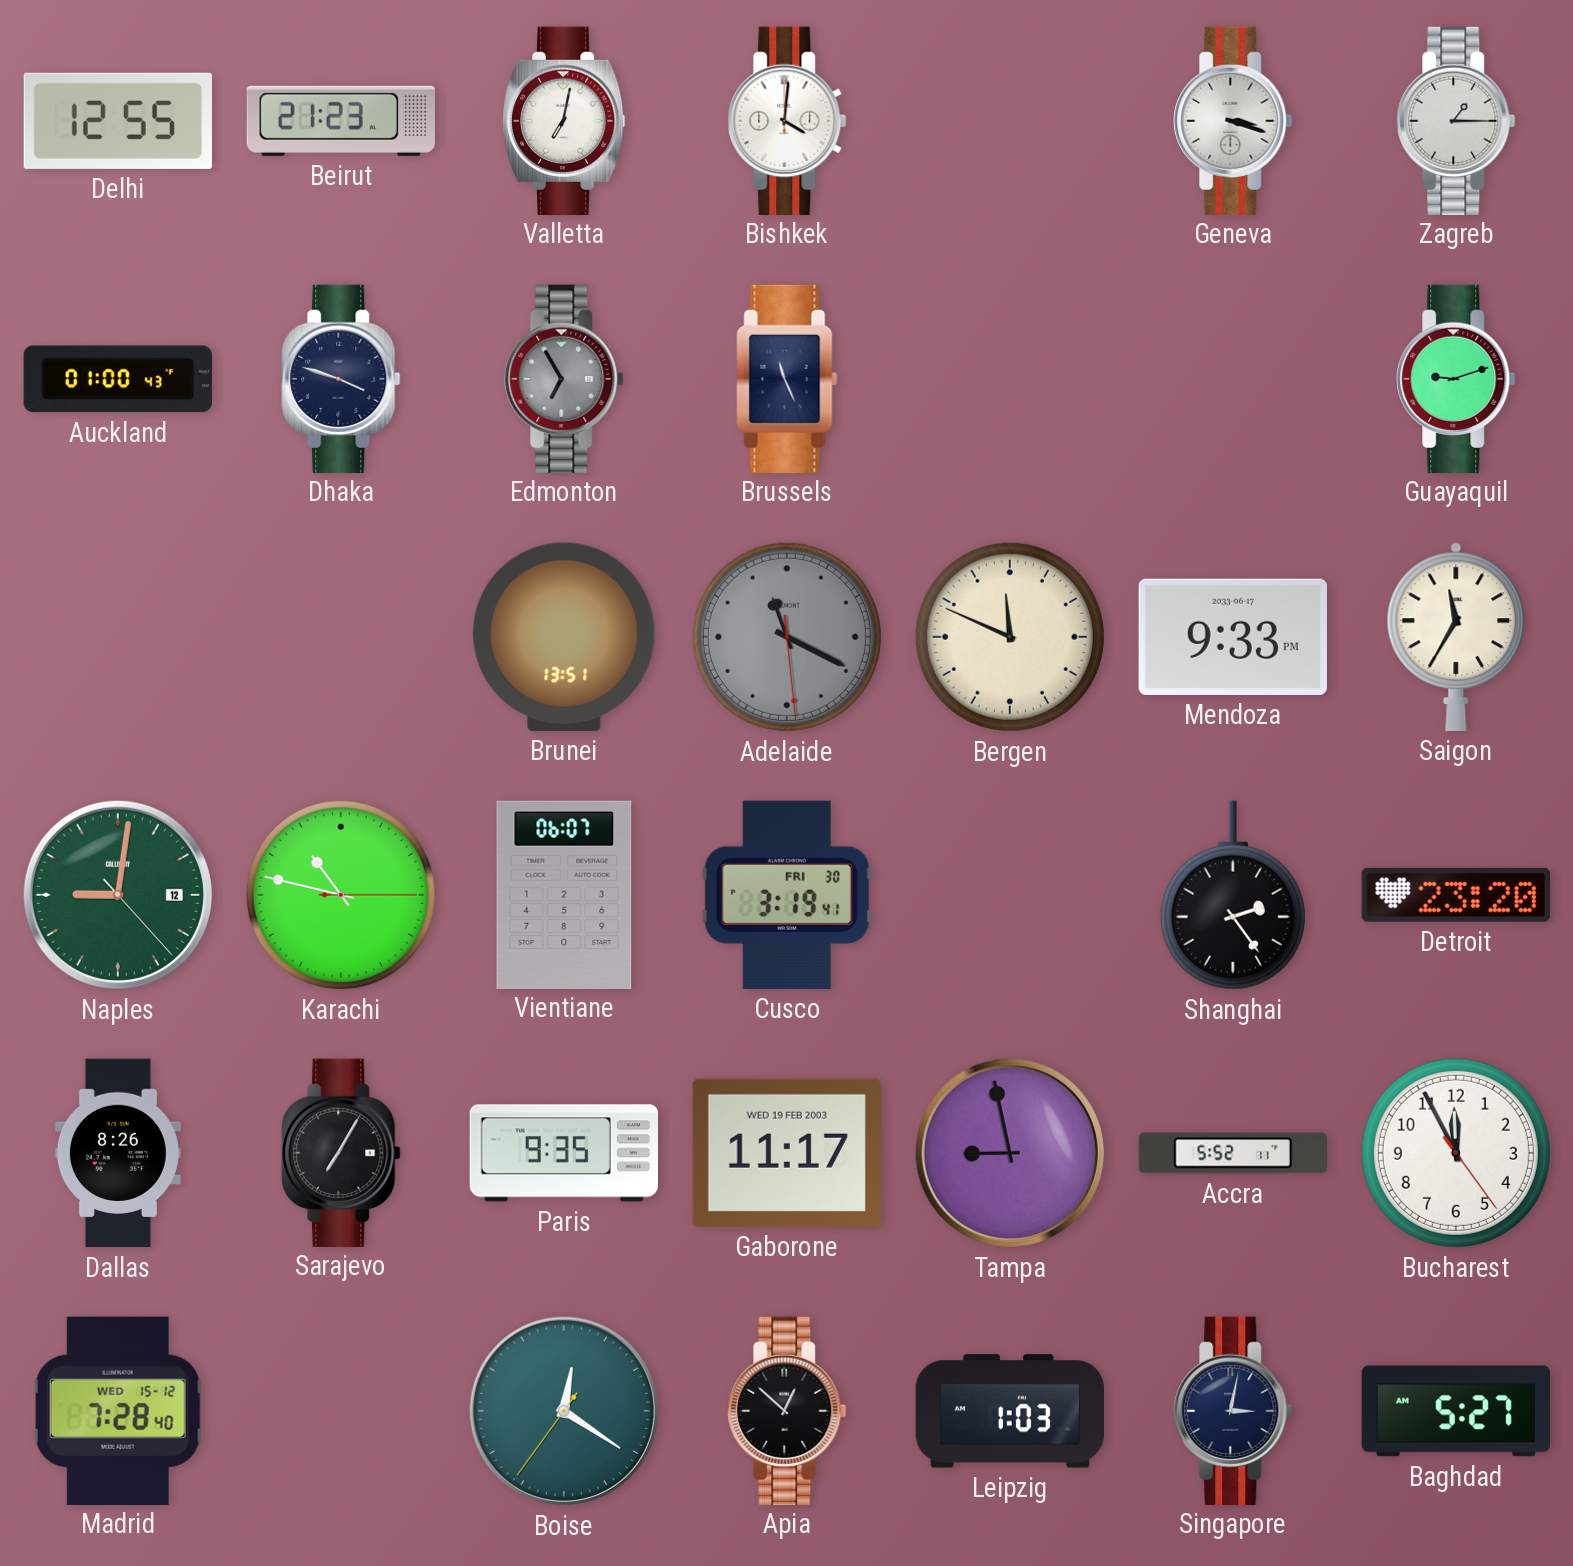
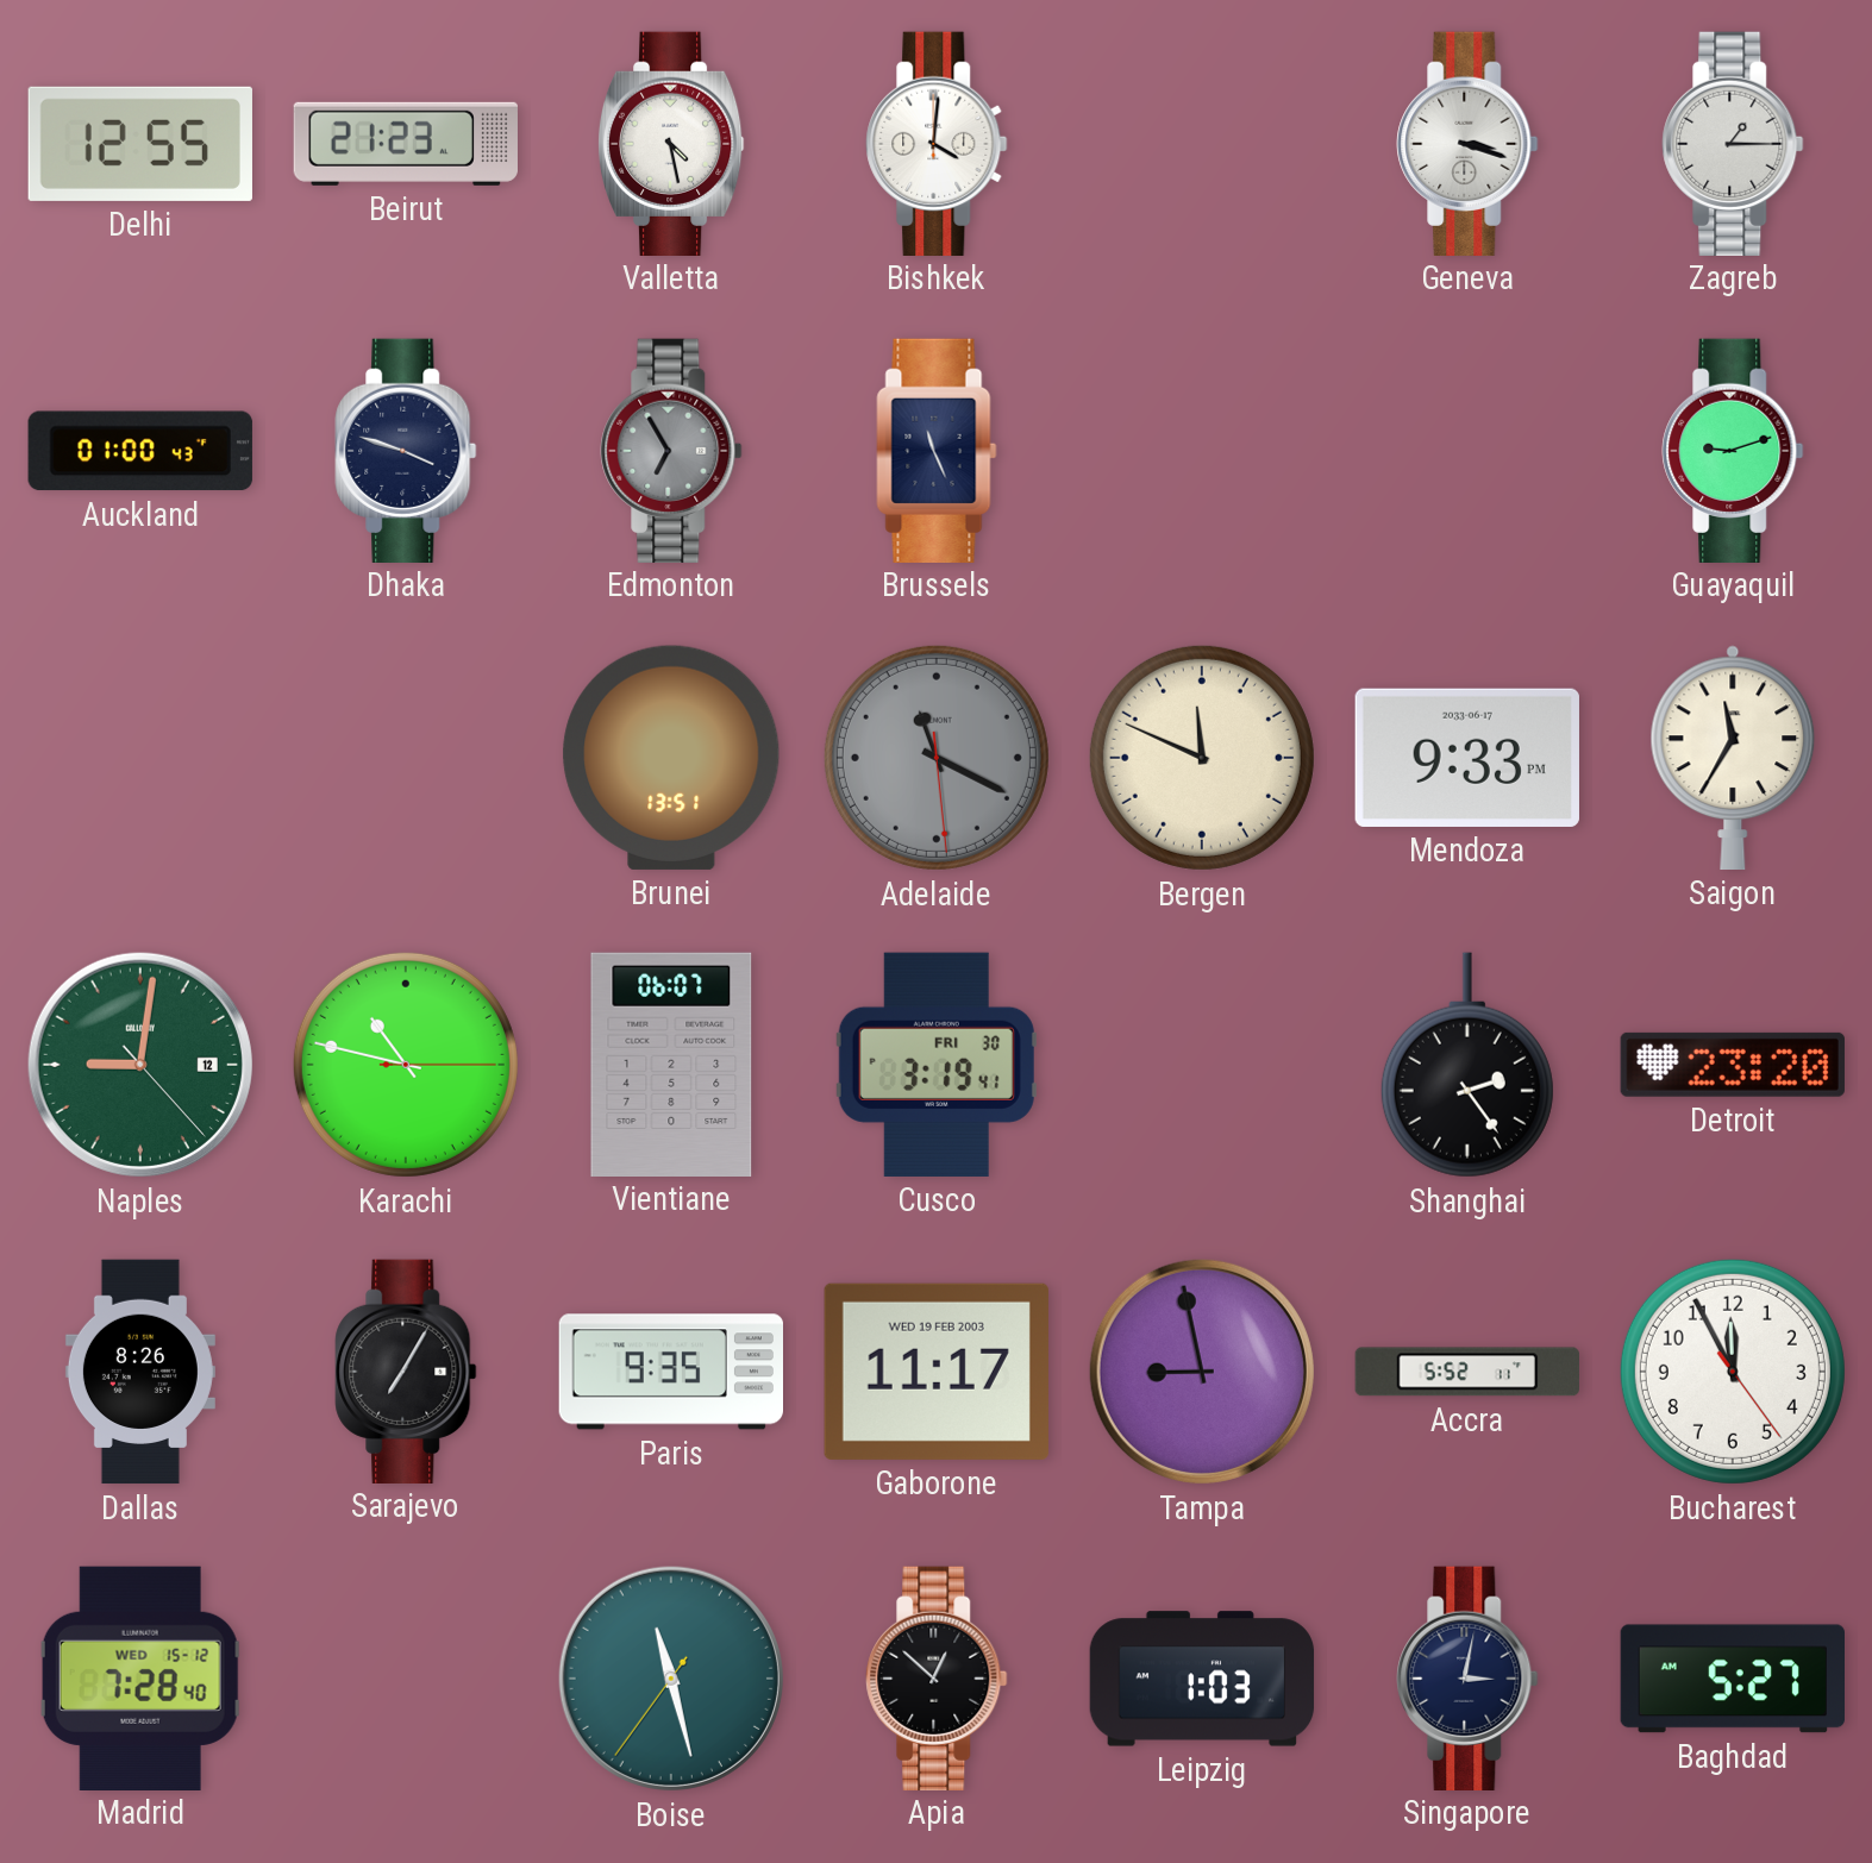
Valletta: 7:02 -> 4:28
Boise: 12:20 -> 11:27
